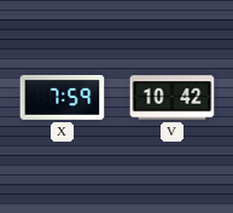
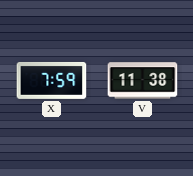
V: 10:42 -> 11:38
